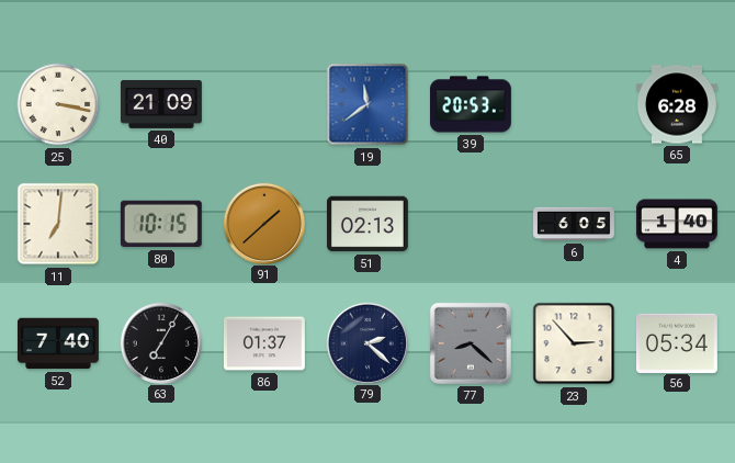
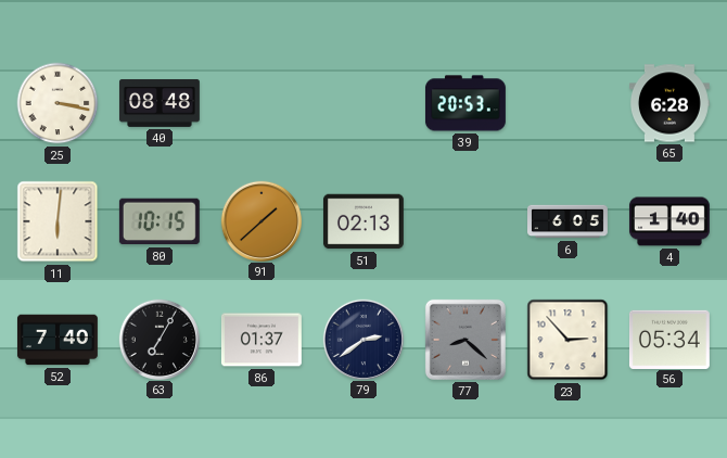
40: 21:09 -> 08:48
19: 11:39 -> none
11: 7:01 -> 6:01
79: 2:22 -> 2:39
